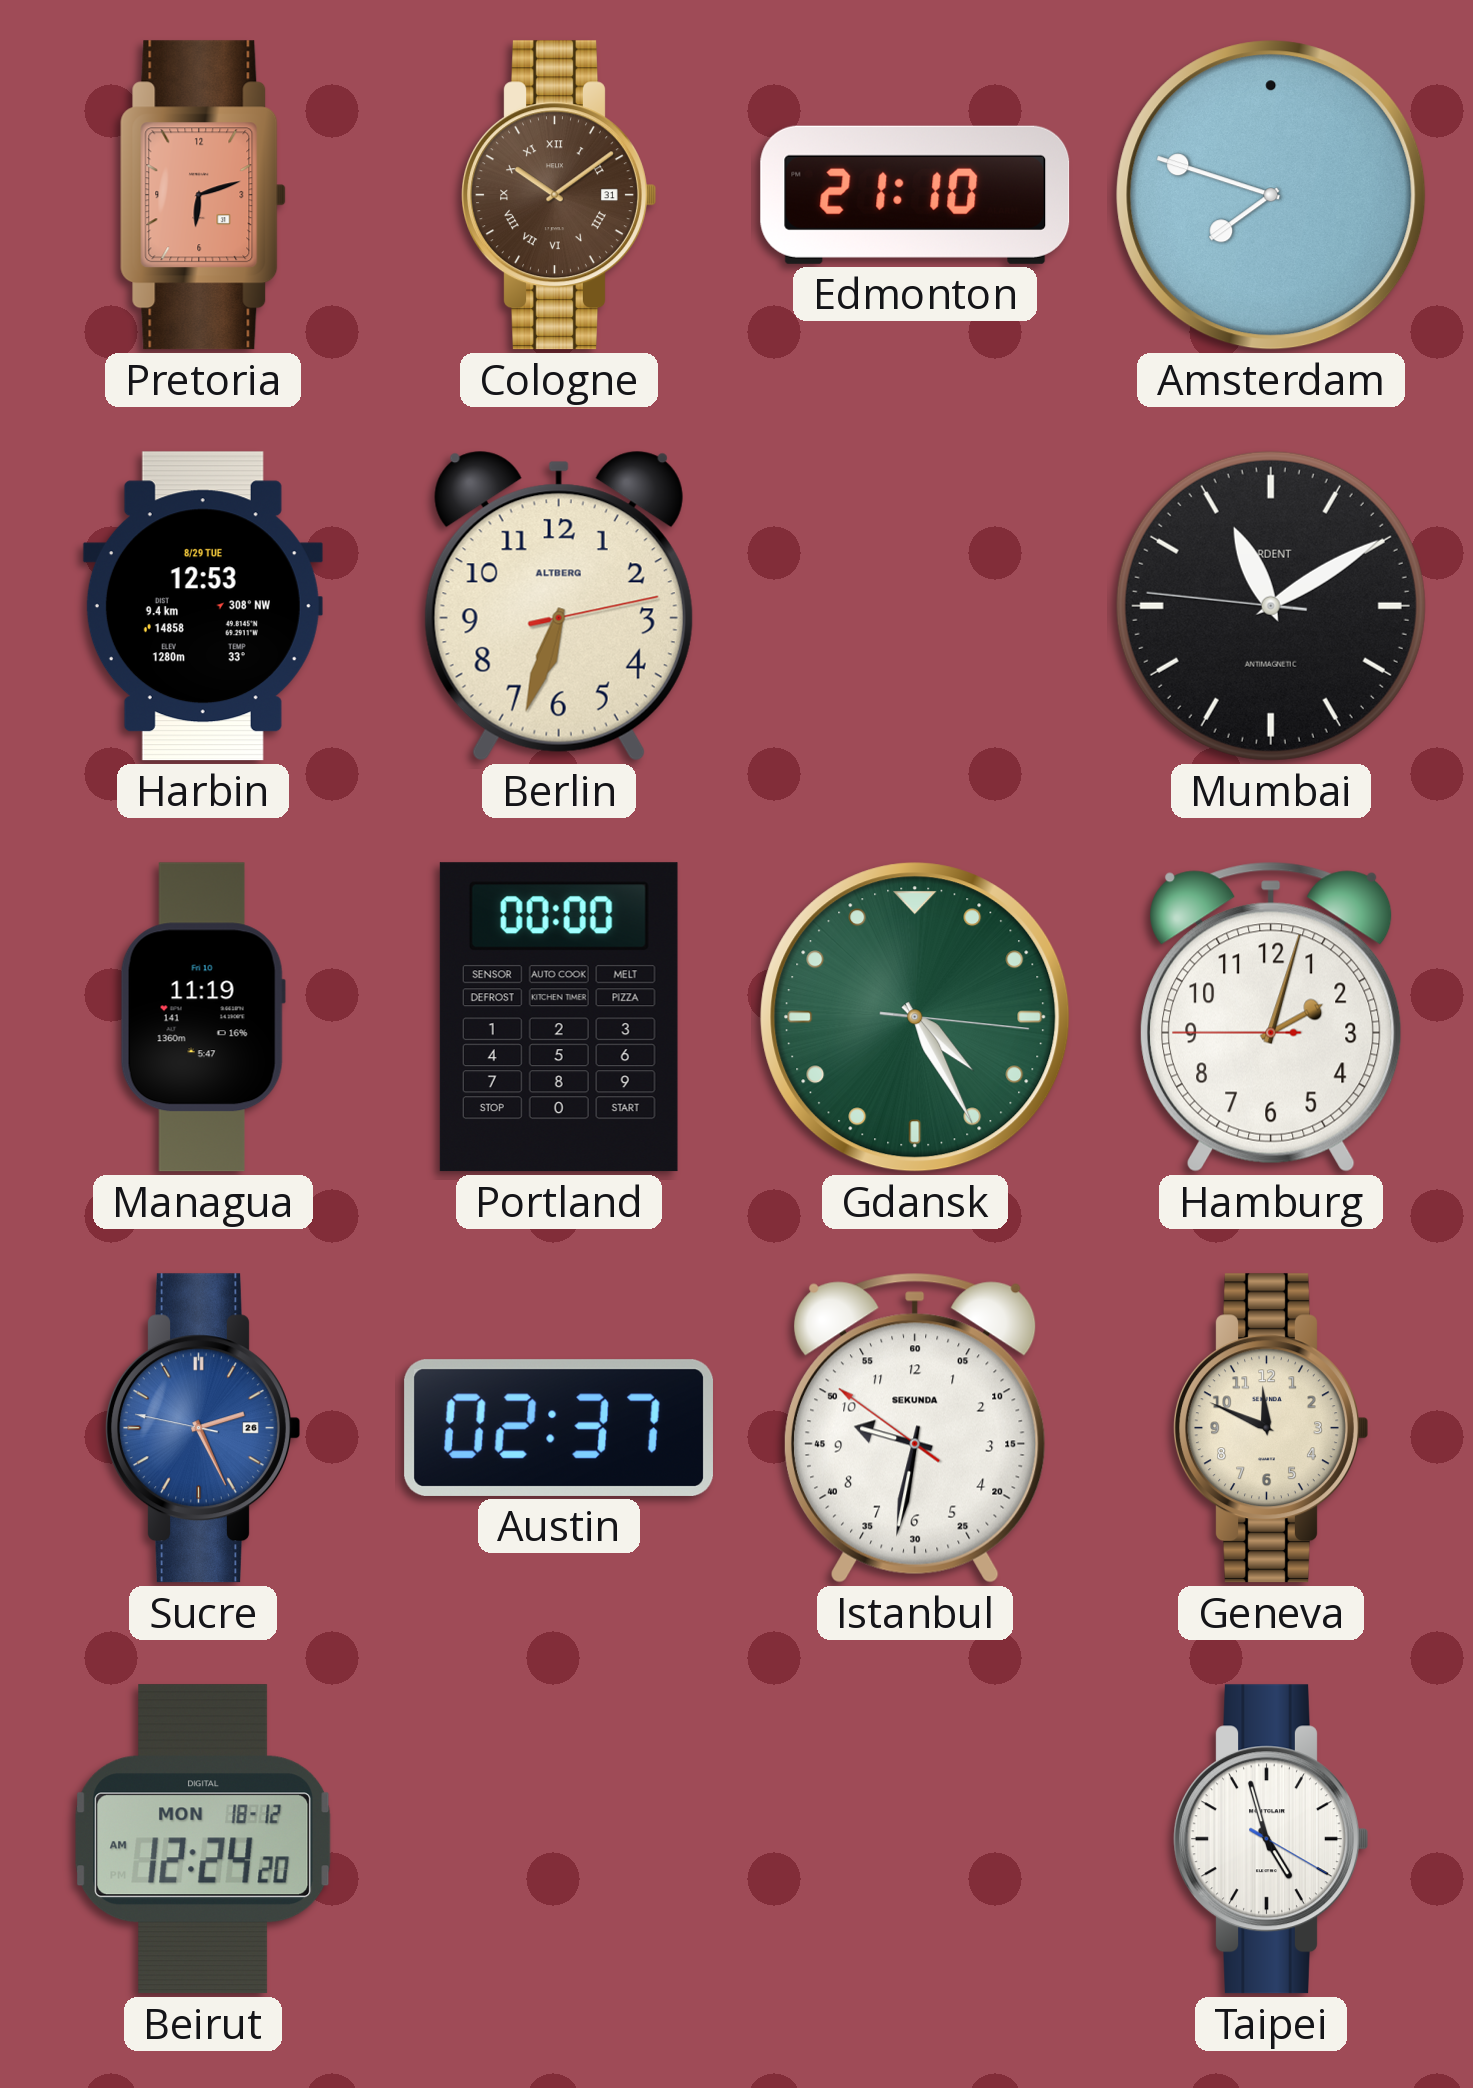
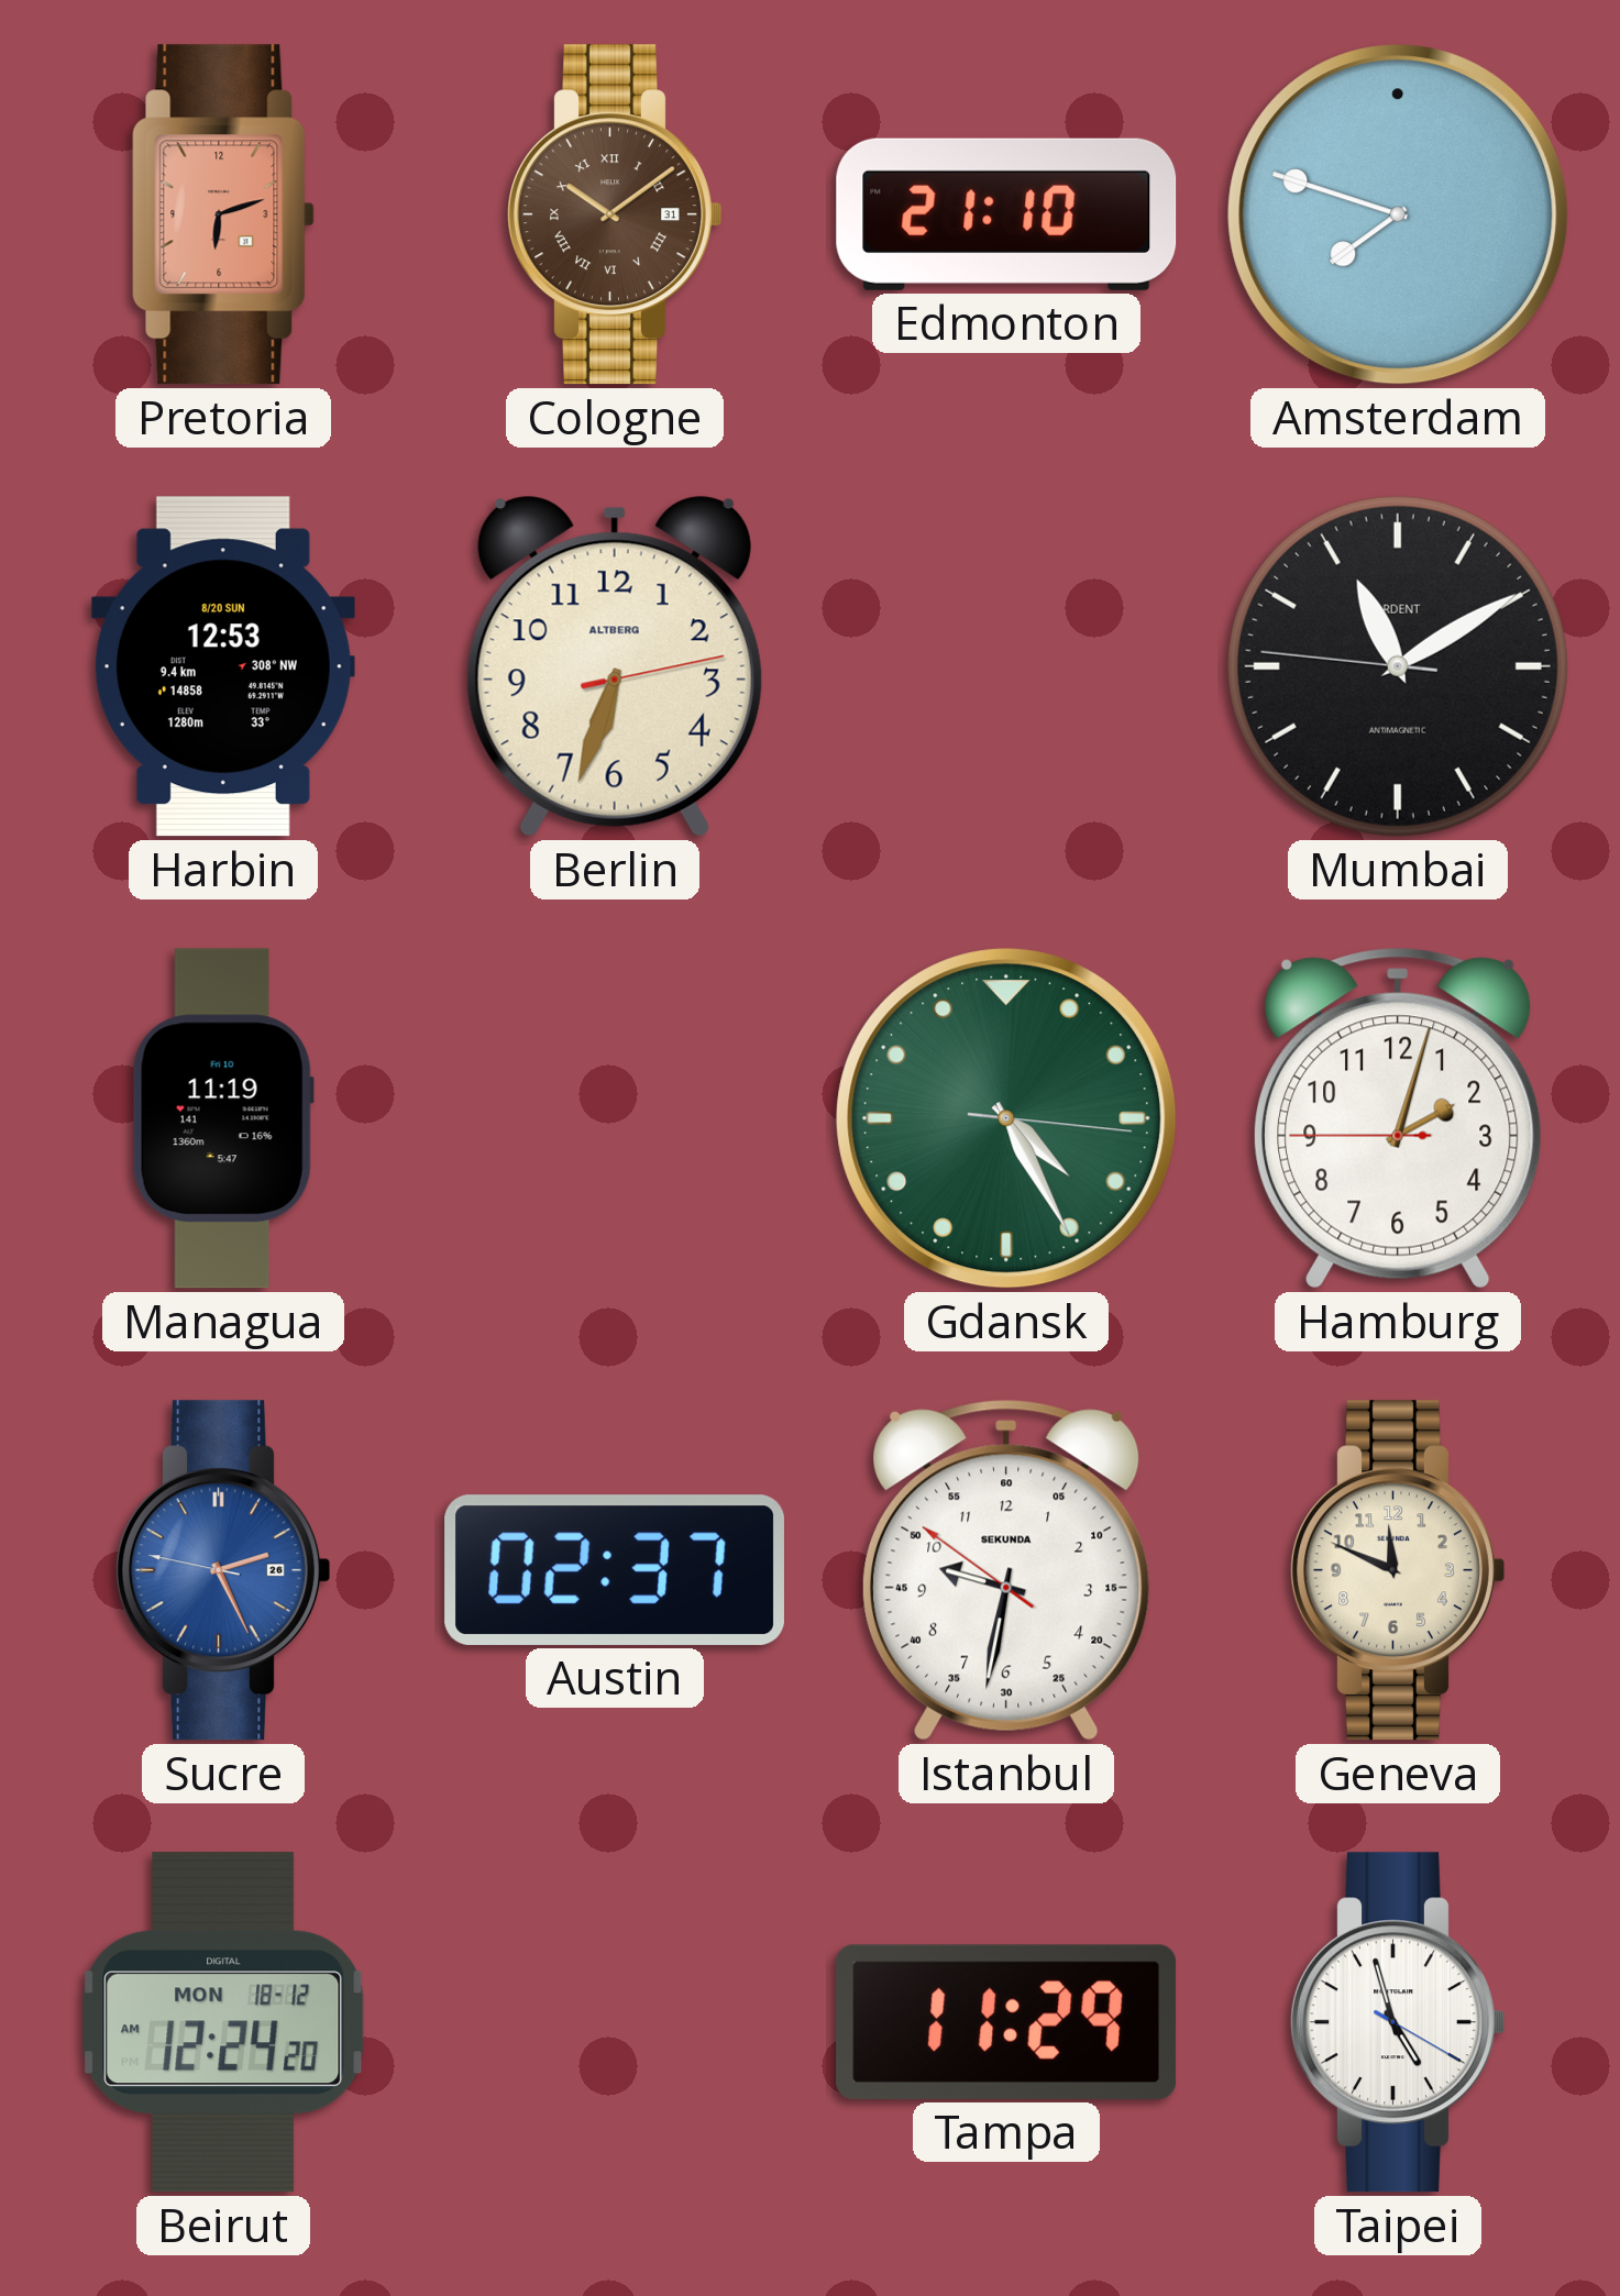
Harbin date: 8/29 TUE -> 8/20 SUN
Portland: 00:00 -> none
Tampa: none -> 11:29
